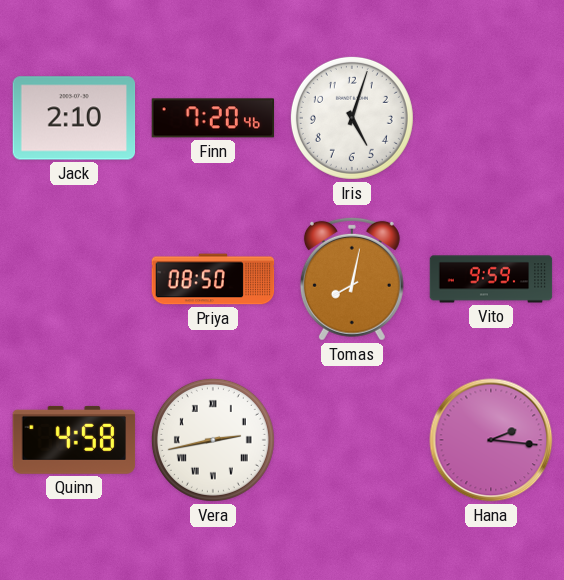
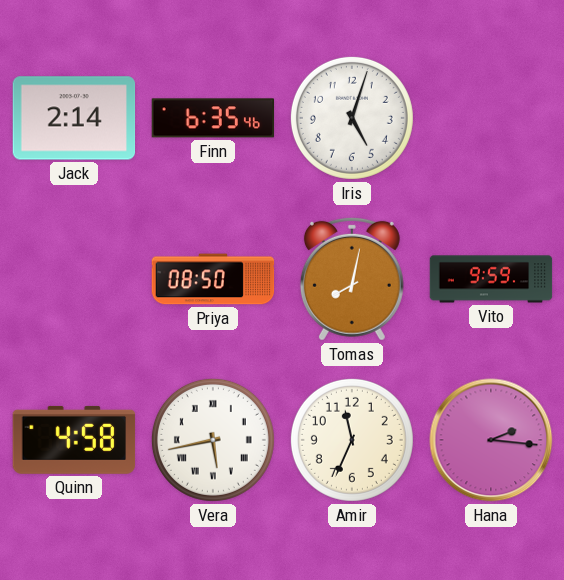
Jack: 2:10 -> 2:14
Finn: 7:20 -> 6:35
Vera: 2:43 -> 5:43
Amir: none -> 11:34
